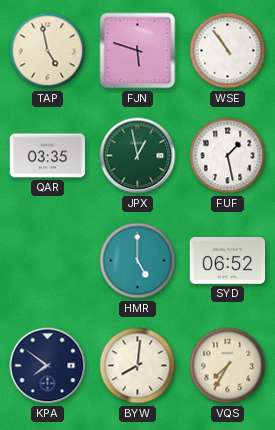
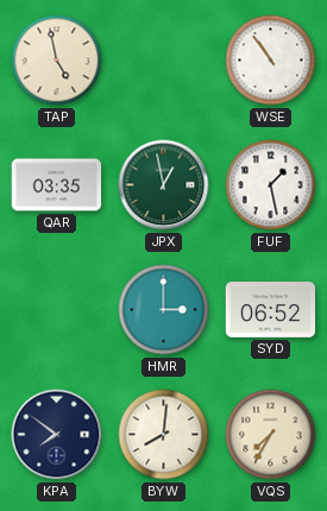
FJN: 5:48 -> none
HMR: 5:00 -> 3:00
